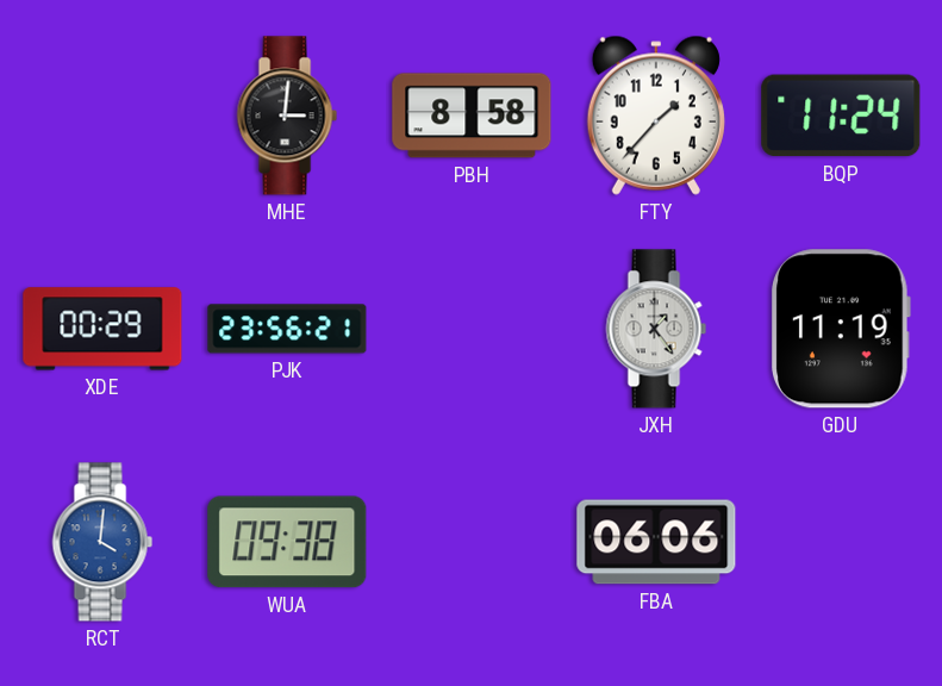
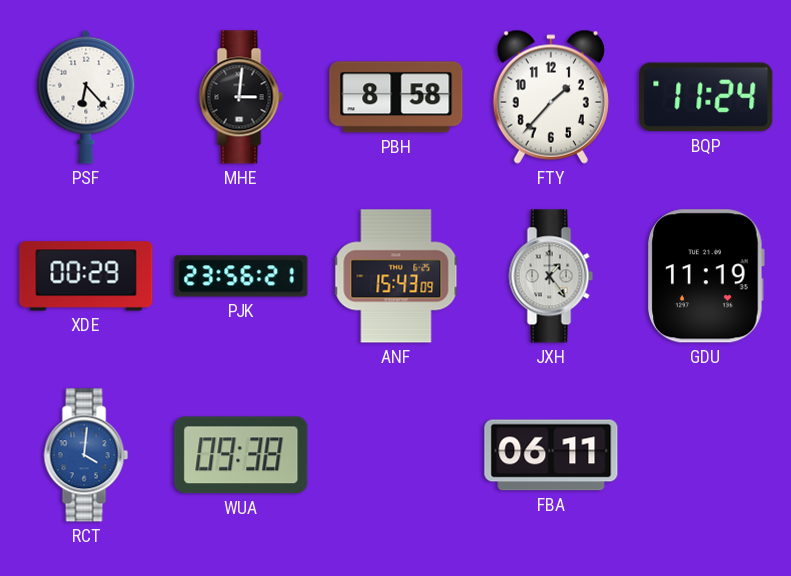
PSF: none -> 6:23
ANF: none -> 15:43
FBA: 06:06 -> 06:11
